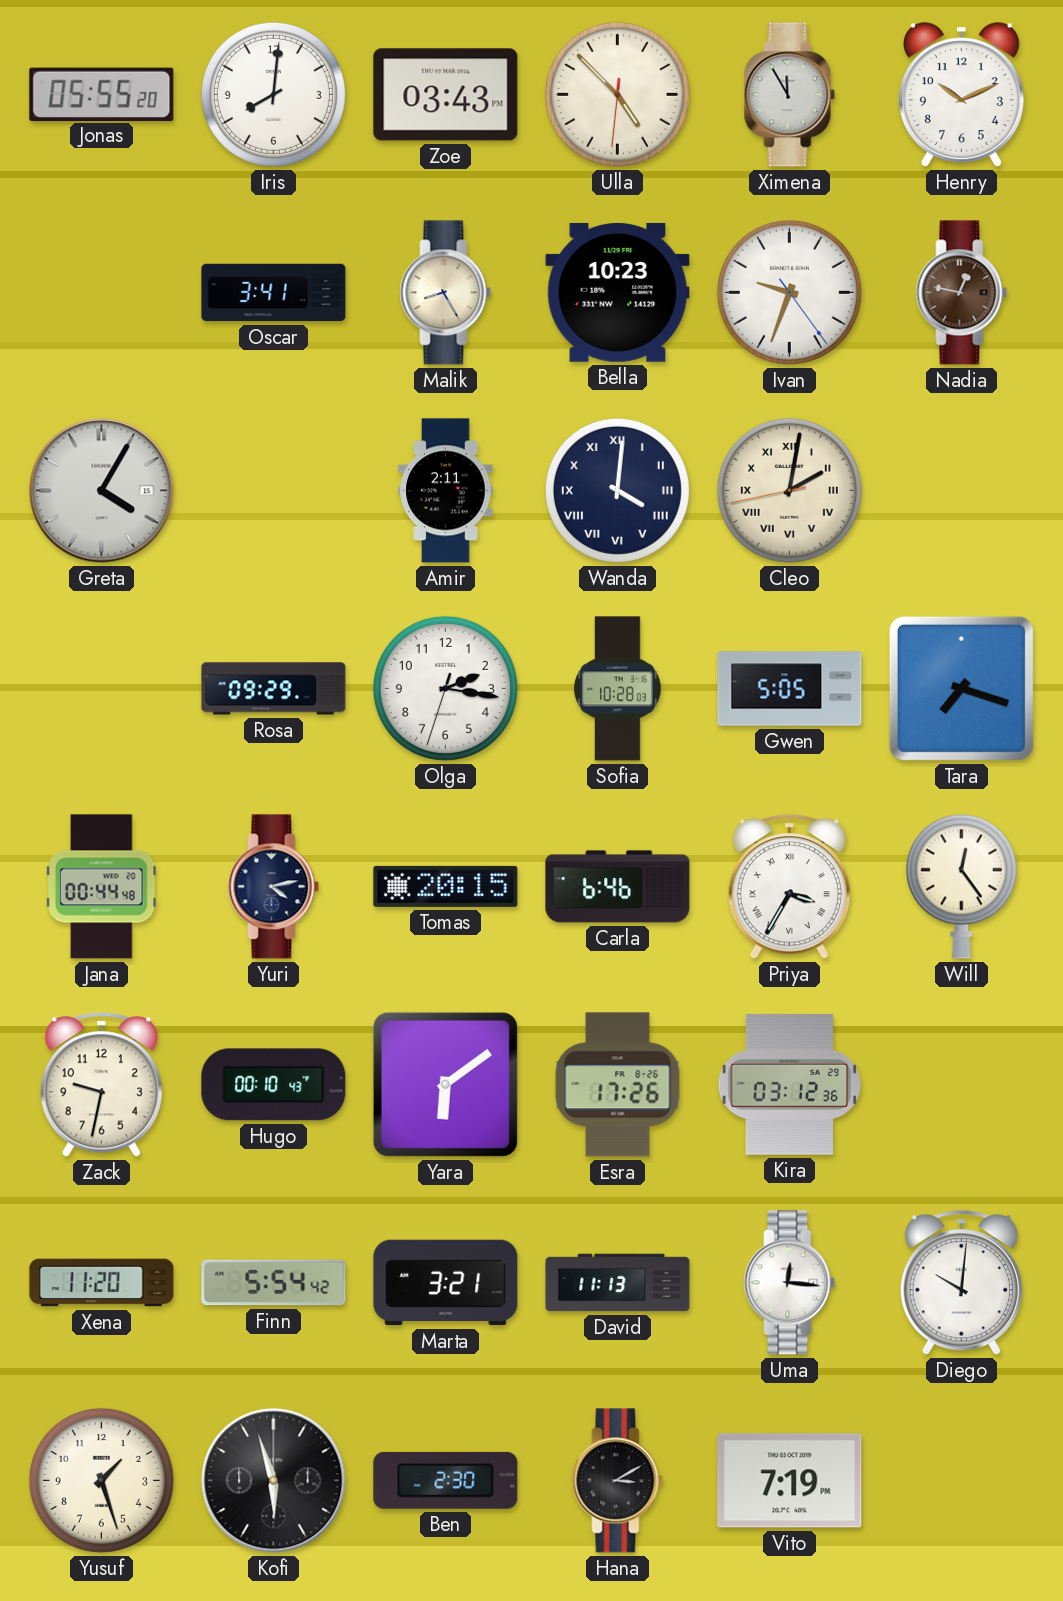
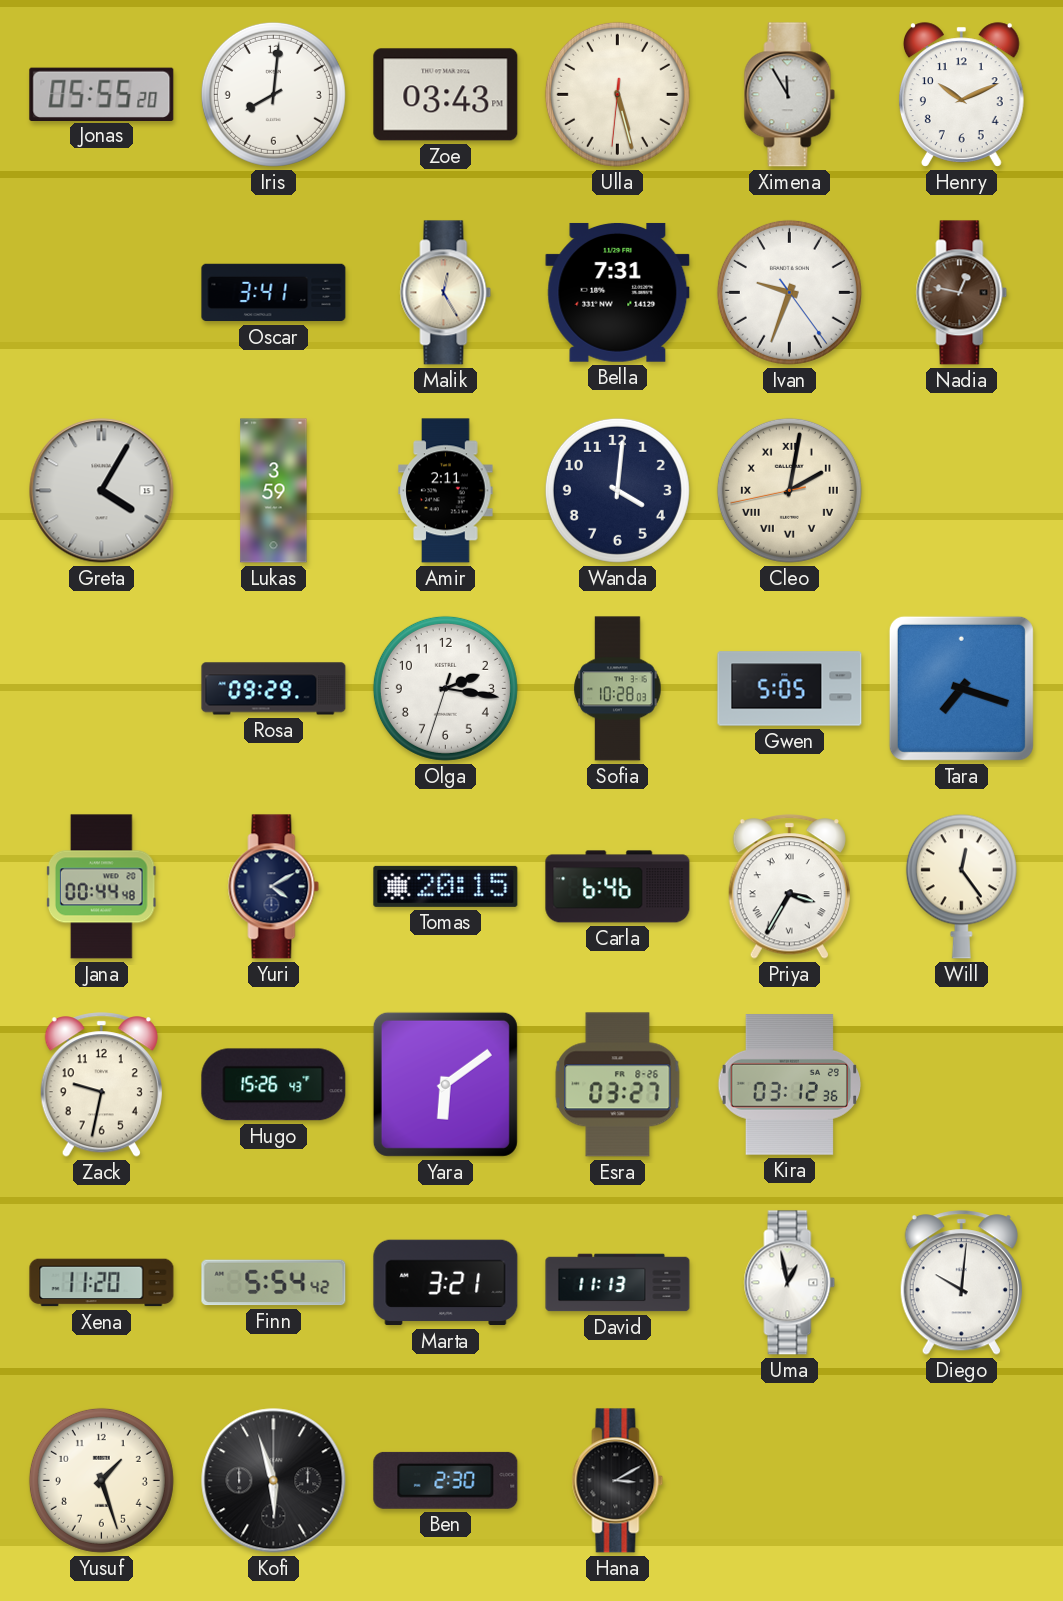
Ulla: 4:52 -> 5:27
Malik: 8:25 -> 12:25
Bella: 10:23 -> 7:31
Lukas: none -> 3:59
Wanda numerals: Roman -> Arabic
Yuri: 4:13 -> 4:10
Hugo: 00:10 -> 15:26
Esra: 17:26 -> 03:27
Uma: 12:16 -> 12:58
Vito: 7:19 -> none
